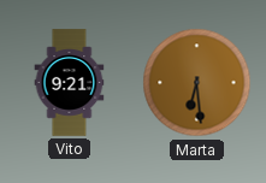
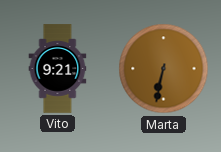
Marta: 6:29 -> 6:32
